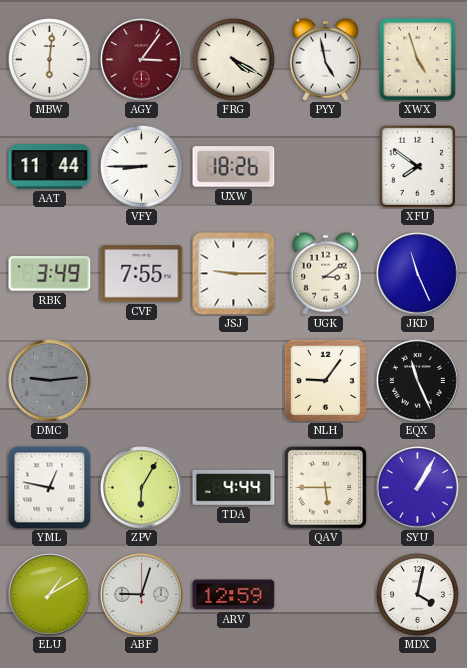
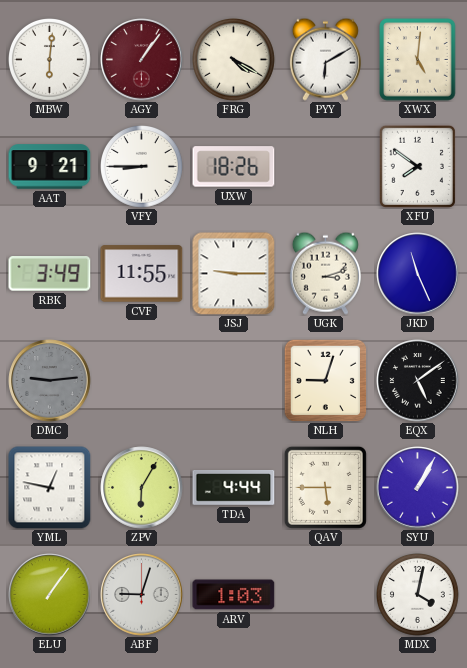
AGY: 3:06 -> 1:06
PYY: 4:58 -> 6:10
XWX: 4:57 -> 5:01
AAT: 11:44 -> 9:21
CVF: 7:55 -> 11:55
UGK: 3:09 -> 3:12
NLH: 9:06 -> 9:03
EQX: 11:26 -> 5:09
ELU: 1:10 -> 1:06
ARV: 12:59 -> 1:03
